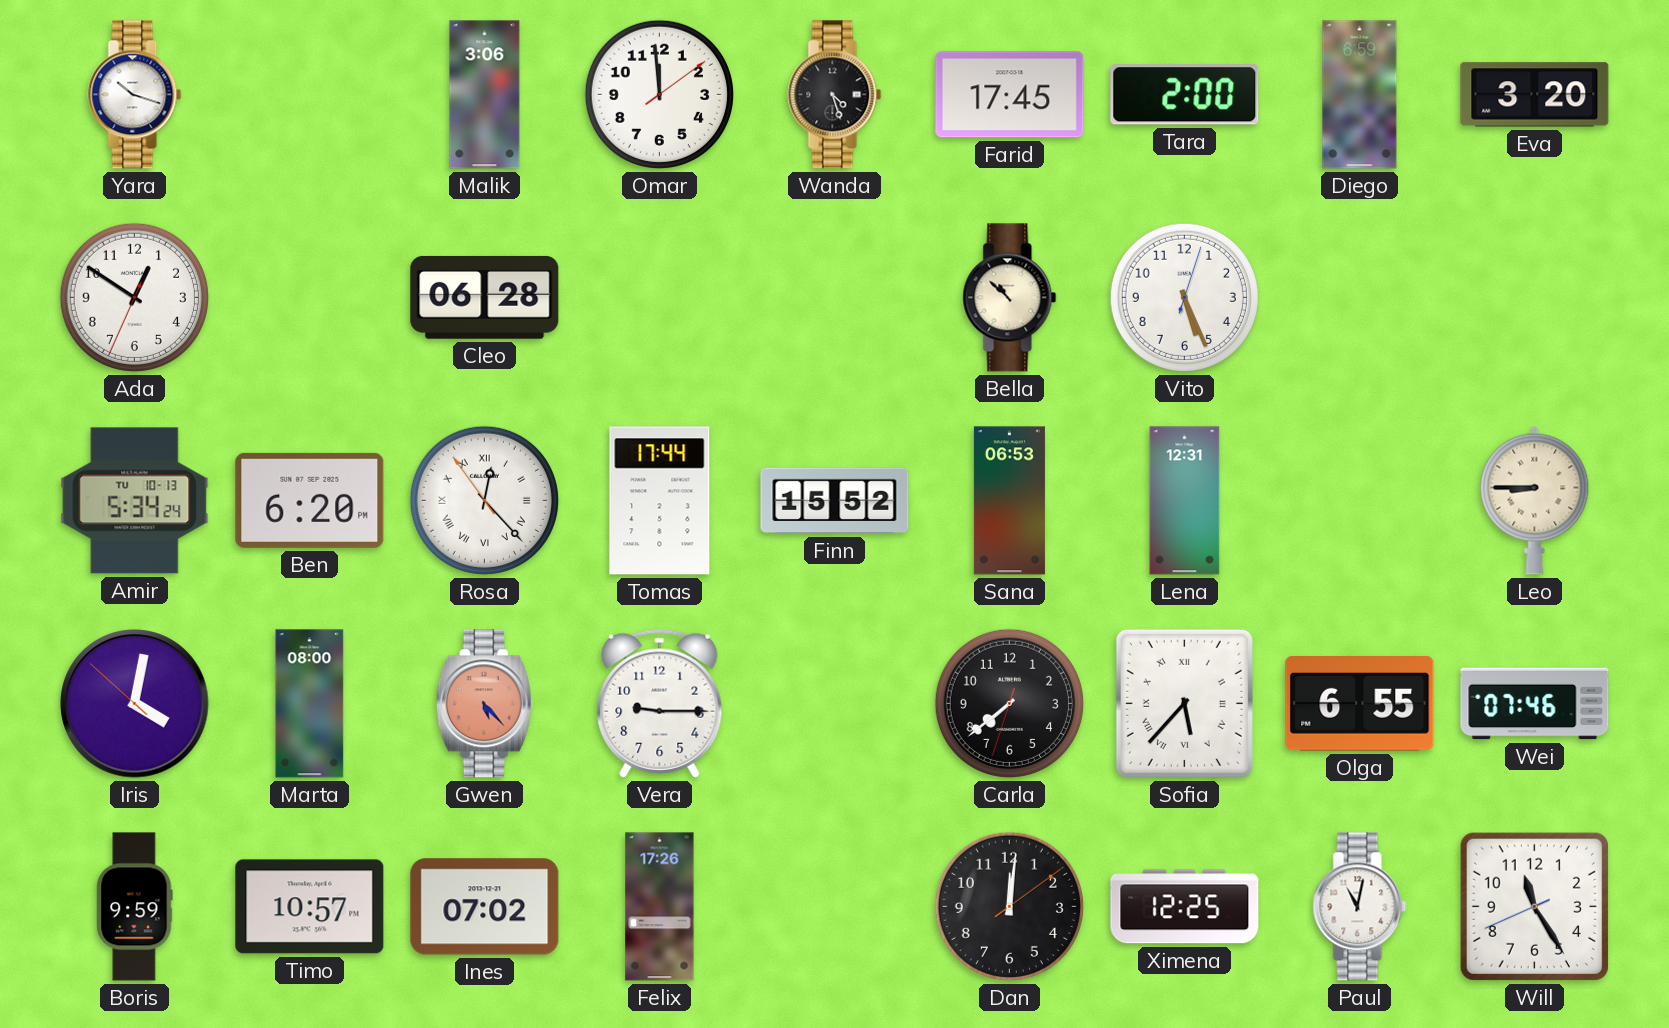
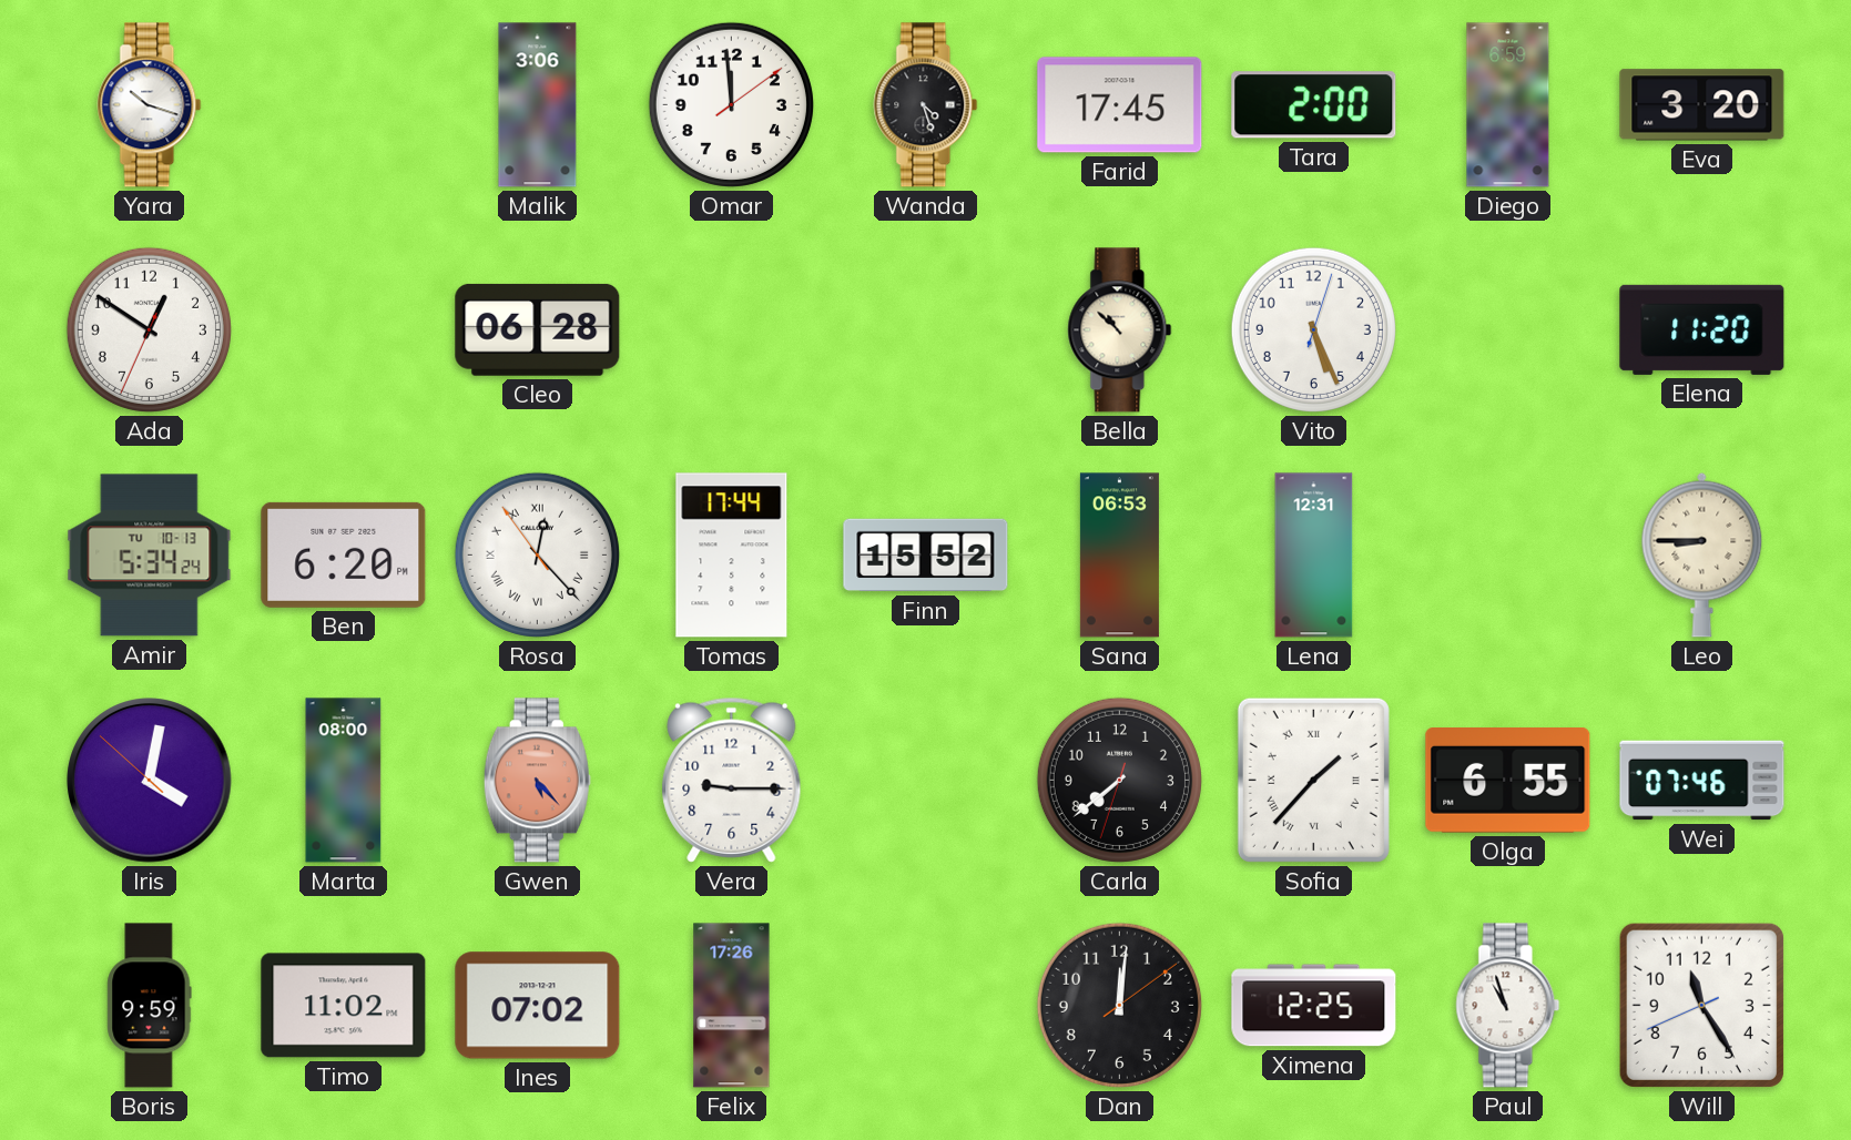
Elena: none -> 11:20
Sofia: 5:37 -> 1:37
Timo: 10:57 -> 11:02
Paul: 11:02 -> 10:57
